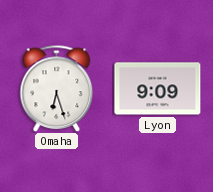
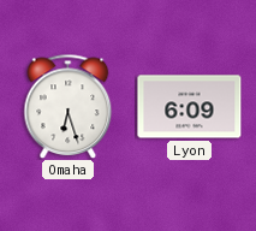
Lyon: 9:09 -> 6:09
